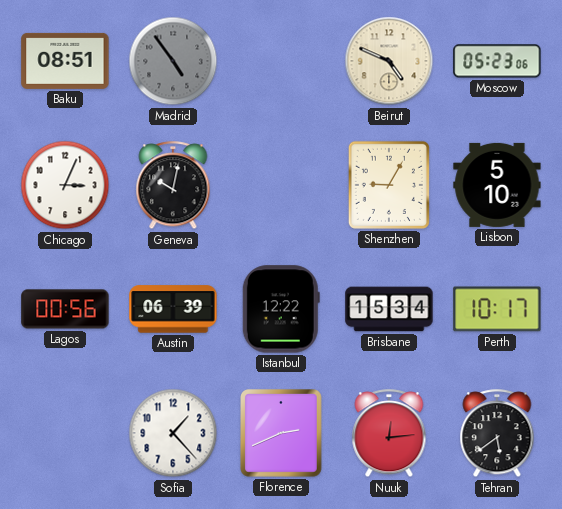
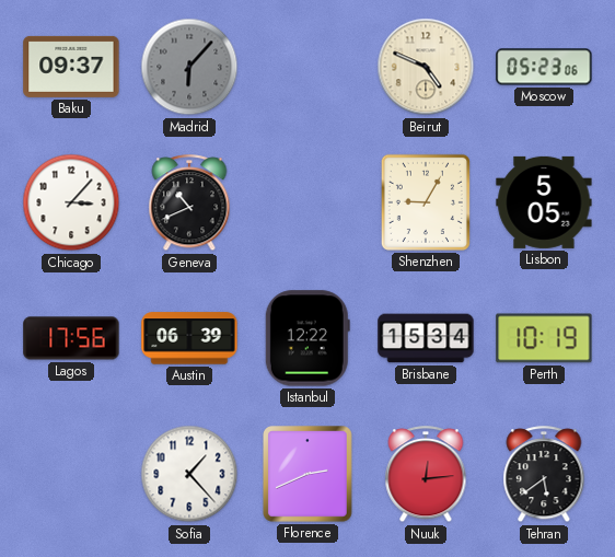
Baku: 08:51 -> 09:37
Madrid: 4:54 -> 6:07
Chicago: 3:04 -> 3:07
Geneva: 10:02 -> 10:41
Lisbon: 5:10 -> 5:05
Lagos: 00:56 -> 17:56
Perth: 10:17 -> 10:19
